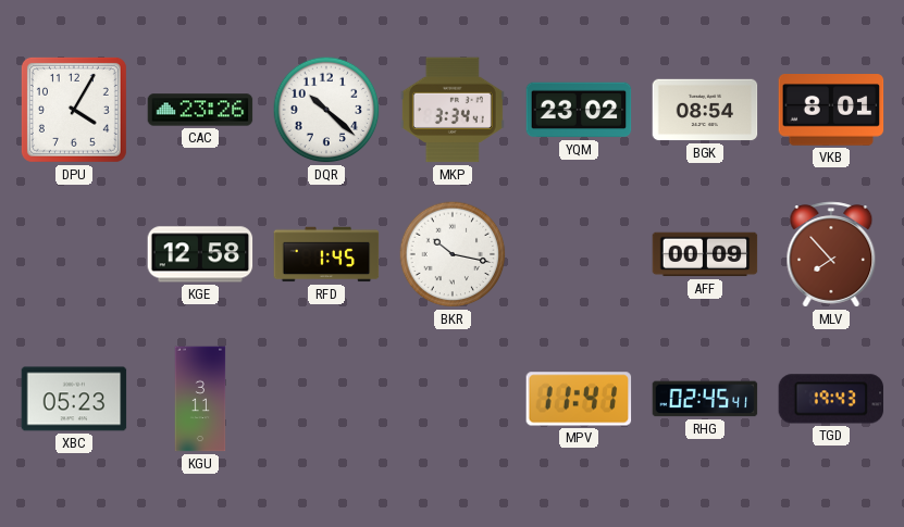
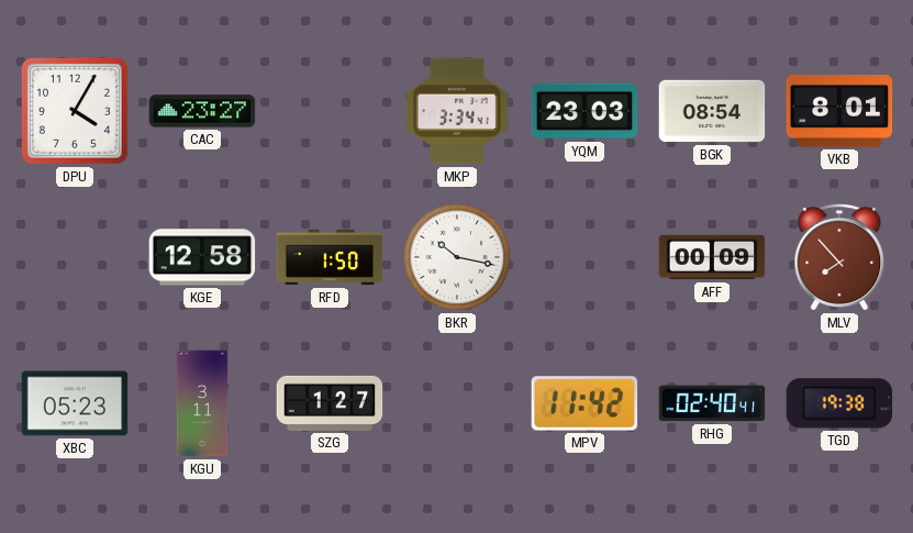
CAC: 23:26 -> 23:27
DQR: 10:22 -> none
YQM: 23:02 -> 23:03
RFD: 1:45 -> 1:50
SZG: none -> 1:27
MPV: 11:41 -> 11:42
RHG: 02:45 -> 02:40
TGD: 19:43 -> 19:38
